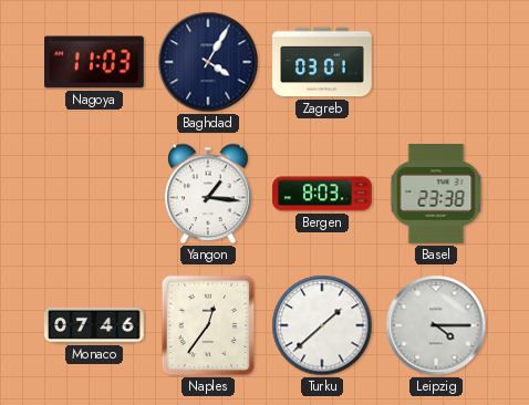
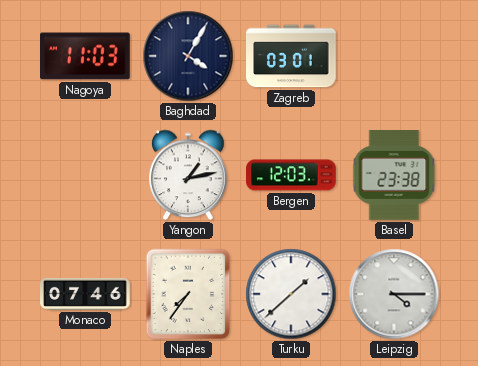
Yangon: 1:16 -> 1:13
Bergen: 8:03 -> 12:03
Naples: 12:36 -> 7:36
